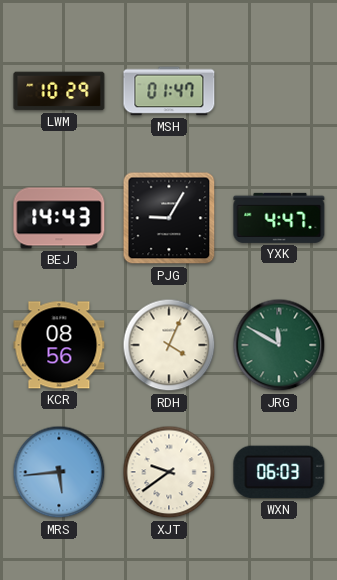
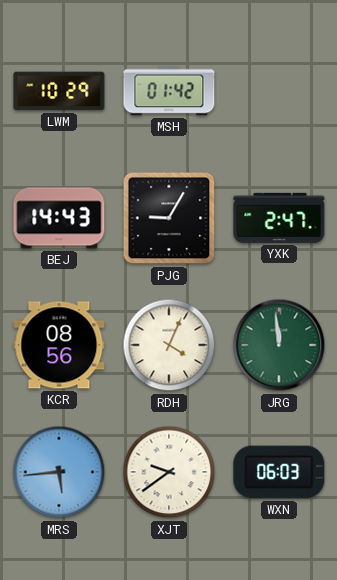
MSH: 01:47 -> 01:42
YXK: 4:47 -> 2:47
JRG: 11:50 -> 11:59
